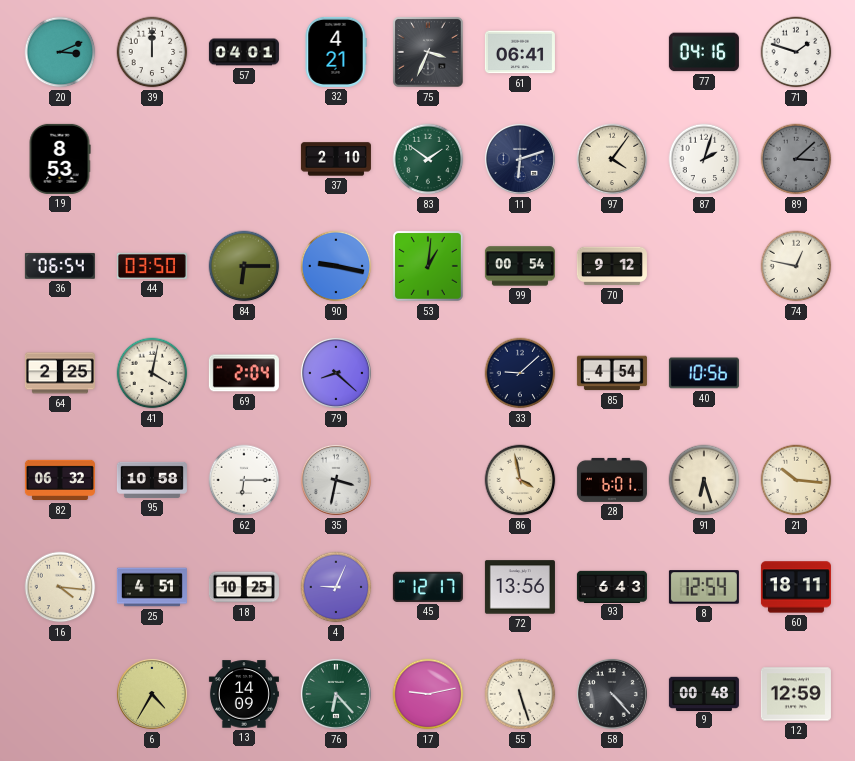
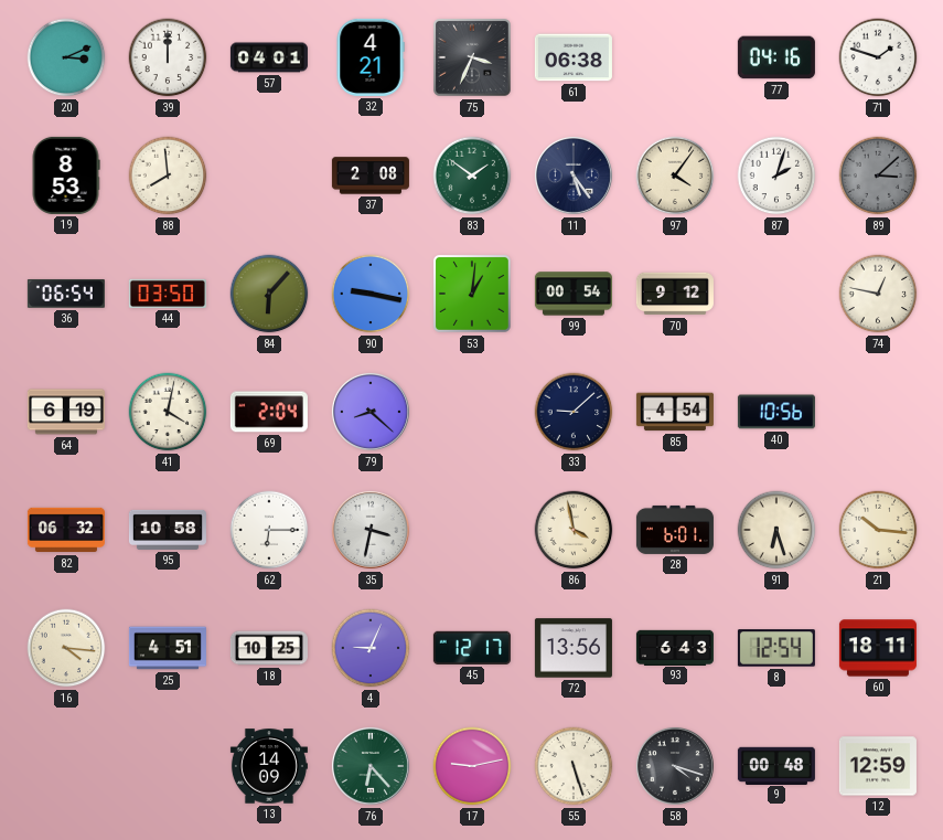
61: 06:41 -> 06:38
88: none -> 7:59
37: 2:10 -> 2:08
11: 6:12 -> 5:24
84: 6:15 -> 6:07
64: 2:25 -> 6:19
6: 4:35 -> none
58: 4:23 -> 4:18
